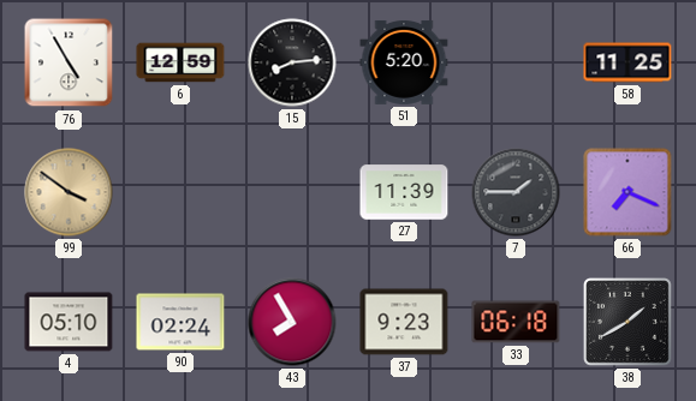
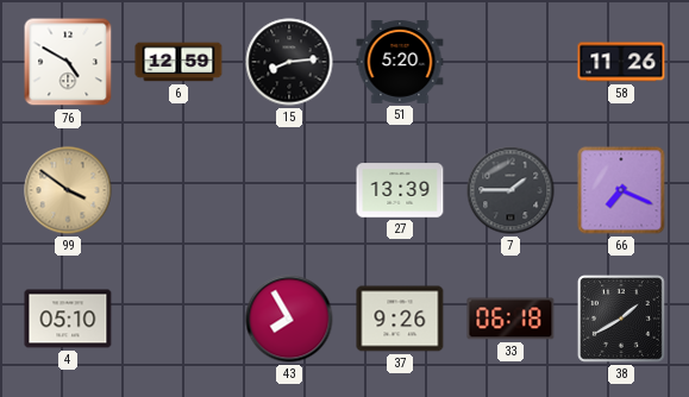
76: 4:55 -> 4:50
58: 11:25 -> 11:26
27: 11:39 -> 13:39
90: 02:24 -> none
37: 9:23 -> 9:26
